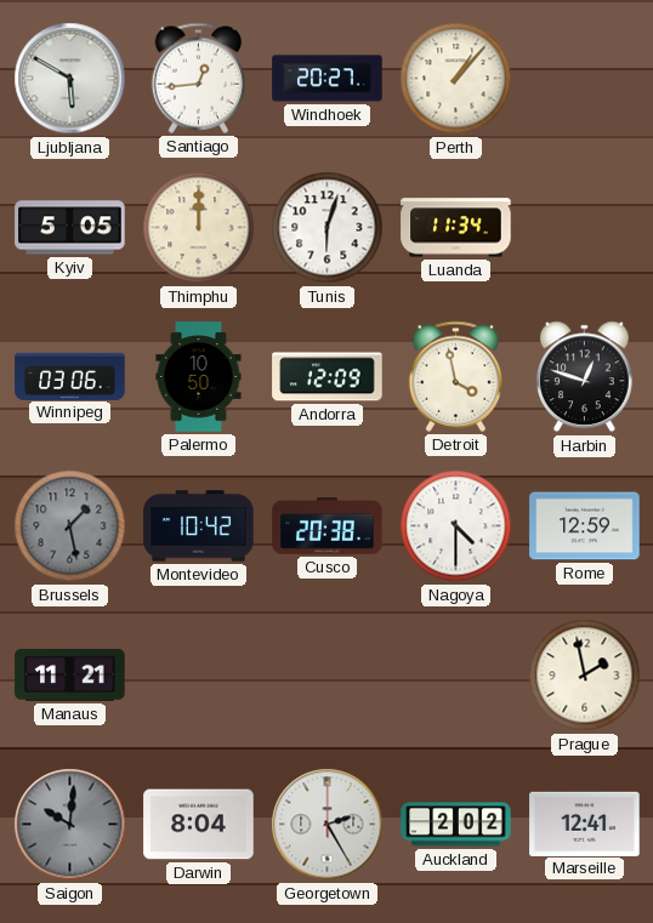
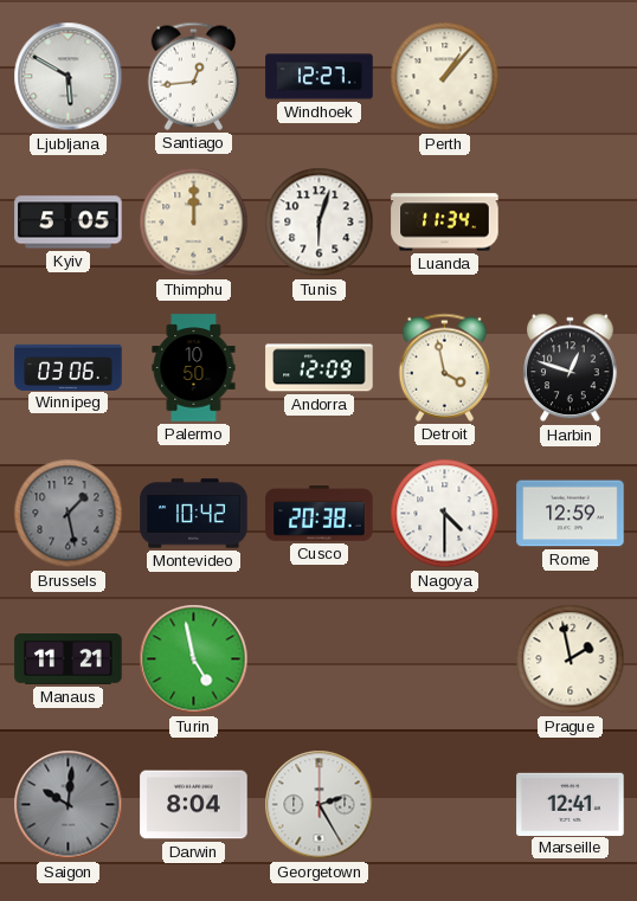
Windhoek: 20:27 -> 12:27
Turin: none -> 4:58
Auckland: 2:02 -> none
